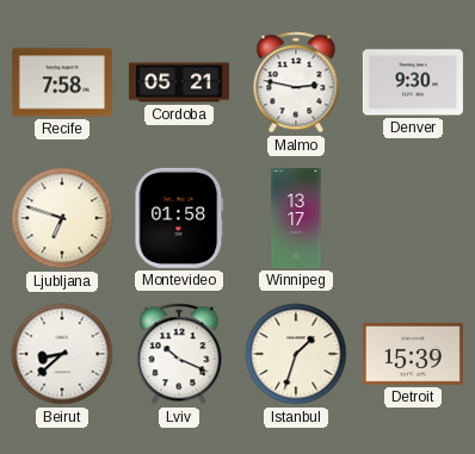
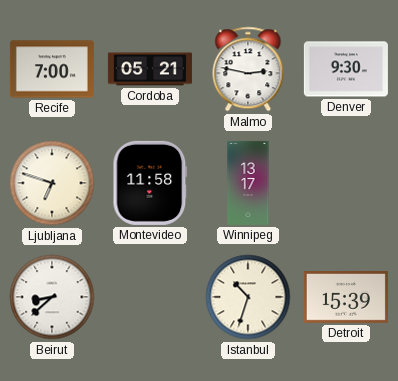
Recife: 7:58 -> 7:00
Montevideo: 01:58 -> 11:58
Lviv: 10:19 -> none
Istanbul: 1:33 -> 10:33
